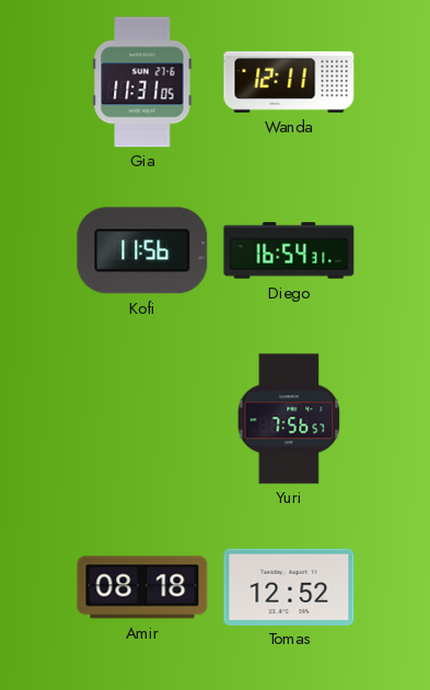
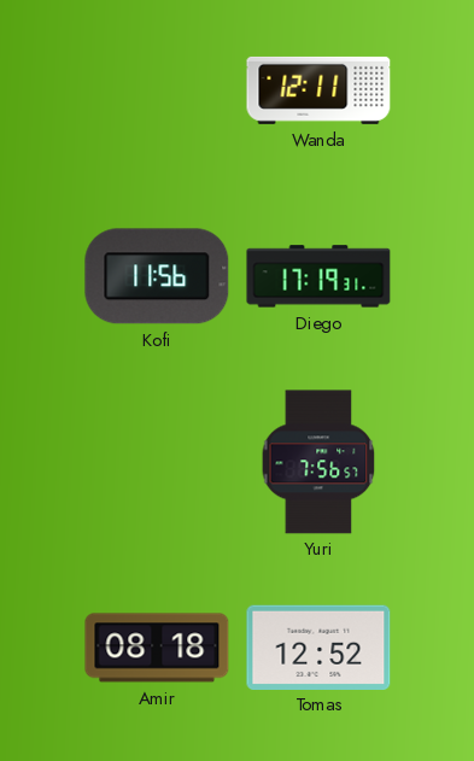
Gia: 11:31 -> none
Diego: 16:54 -> 17:19
